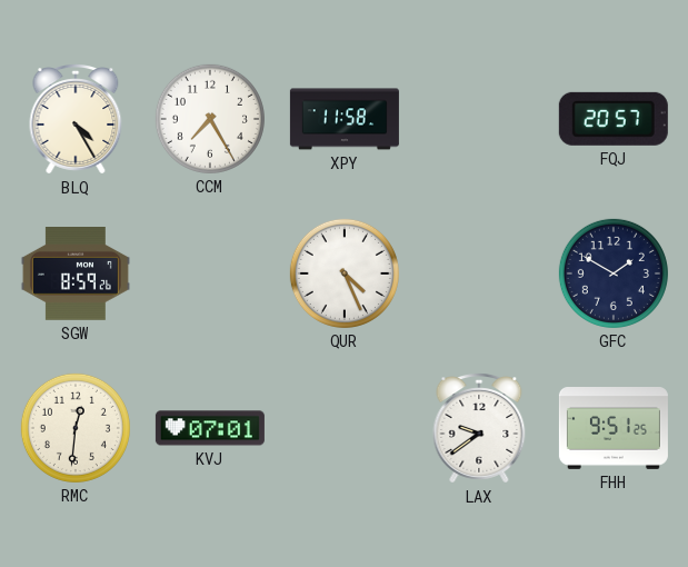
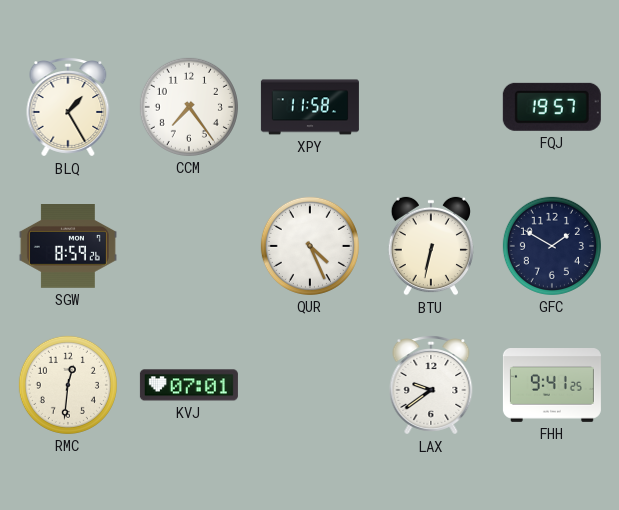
BLQ: 4:25 -> 1:25
CCM: 7:25 -> 7:24
FQJ: 20:57 -> 19:57
BTU: none -> 6:32
FHH: 9:51 -> 9:41
